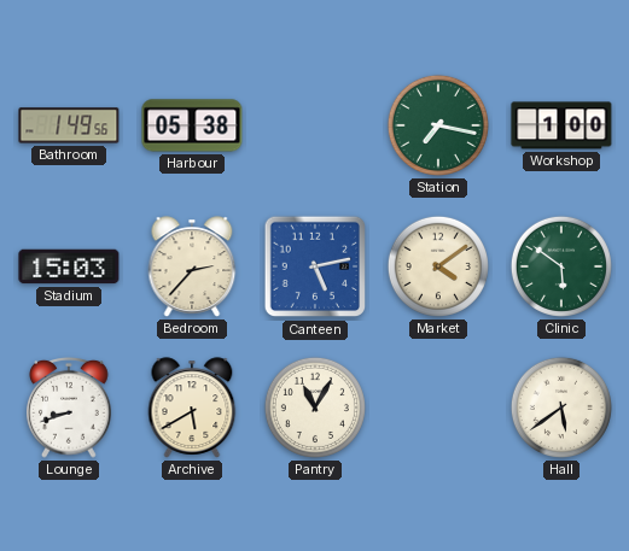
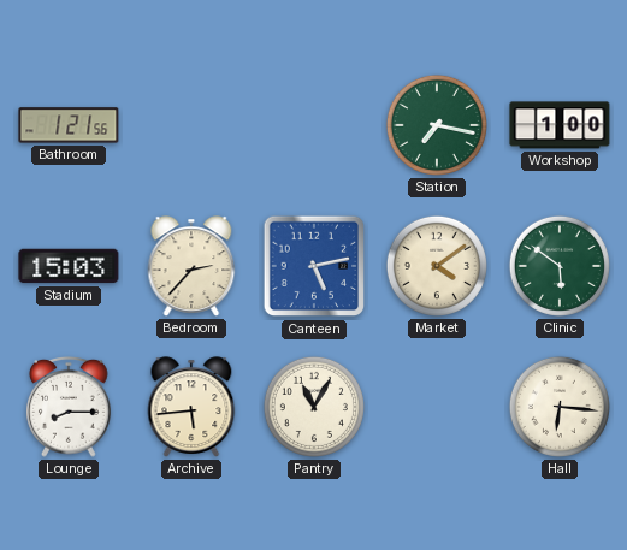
Bathroom: 1:49 -> 1:21
Harbour: 05:38 -> none
Lounge: 8:42 -> 8:15
Archive: 5:40 -> 5:44
Hall: 5:39 -> 6:16
